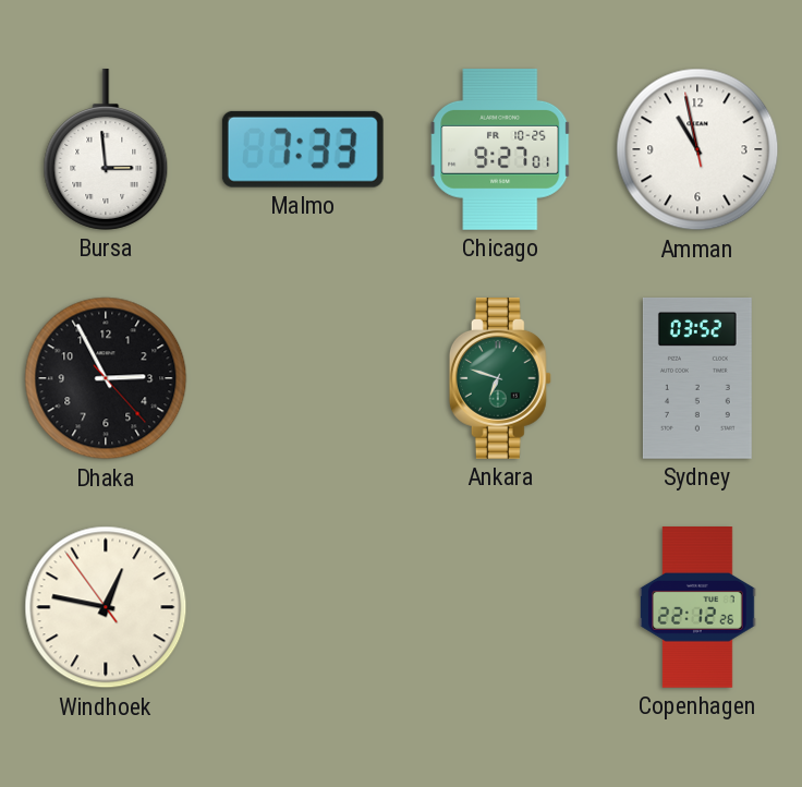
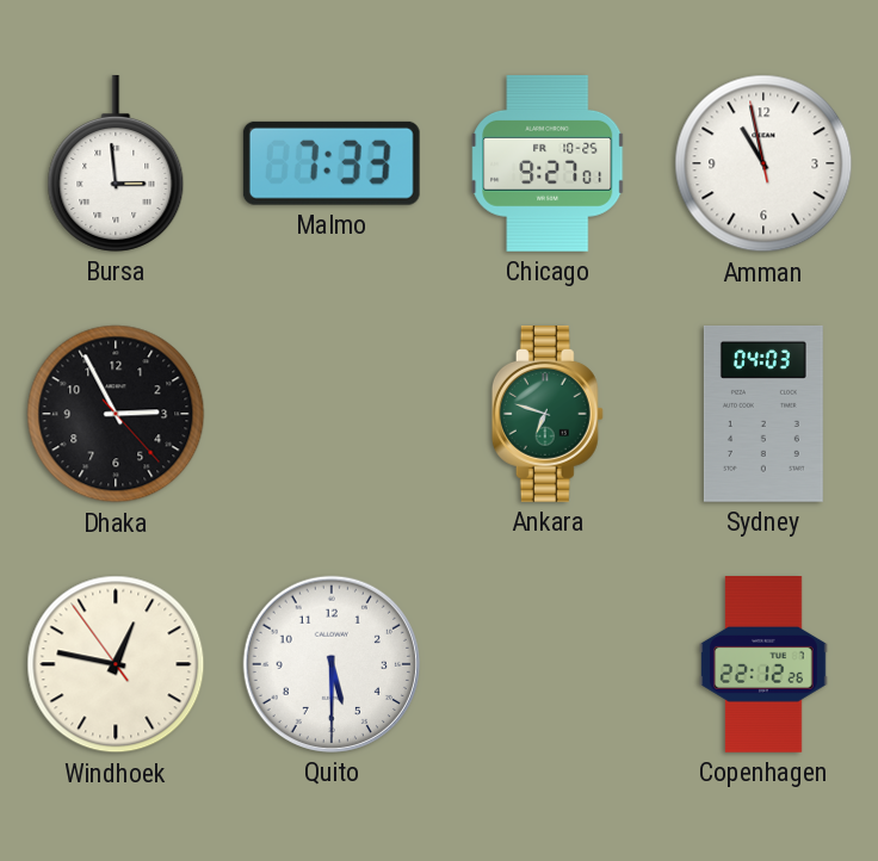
Sydney: 03:52 -> 04:03
Quito: none -> 5:30
